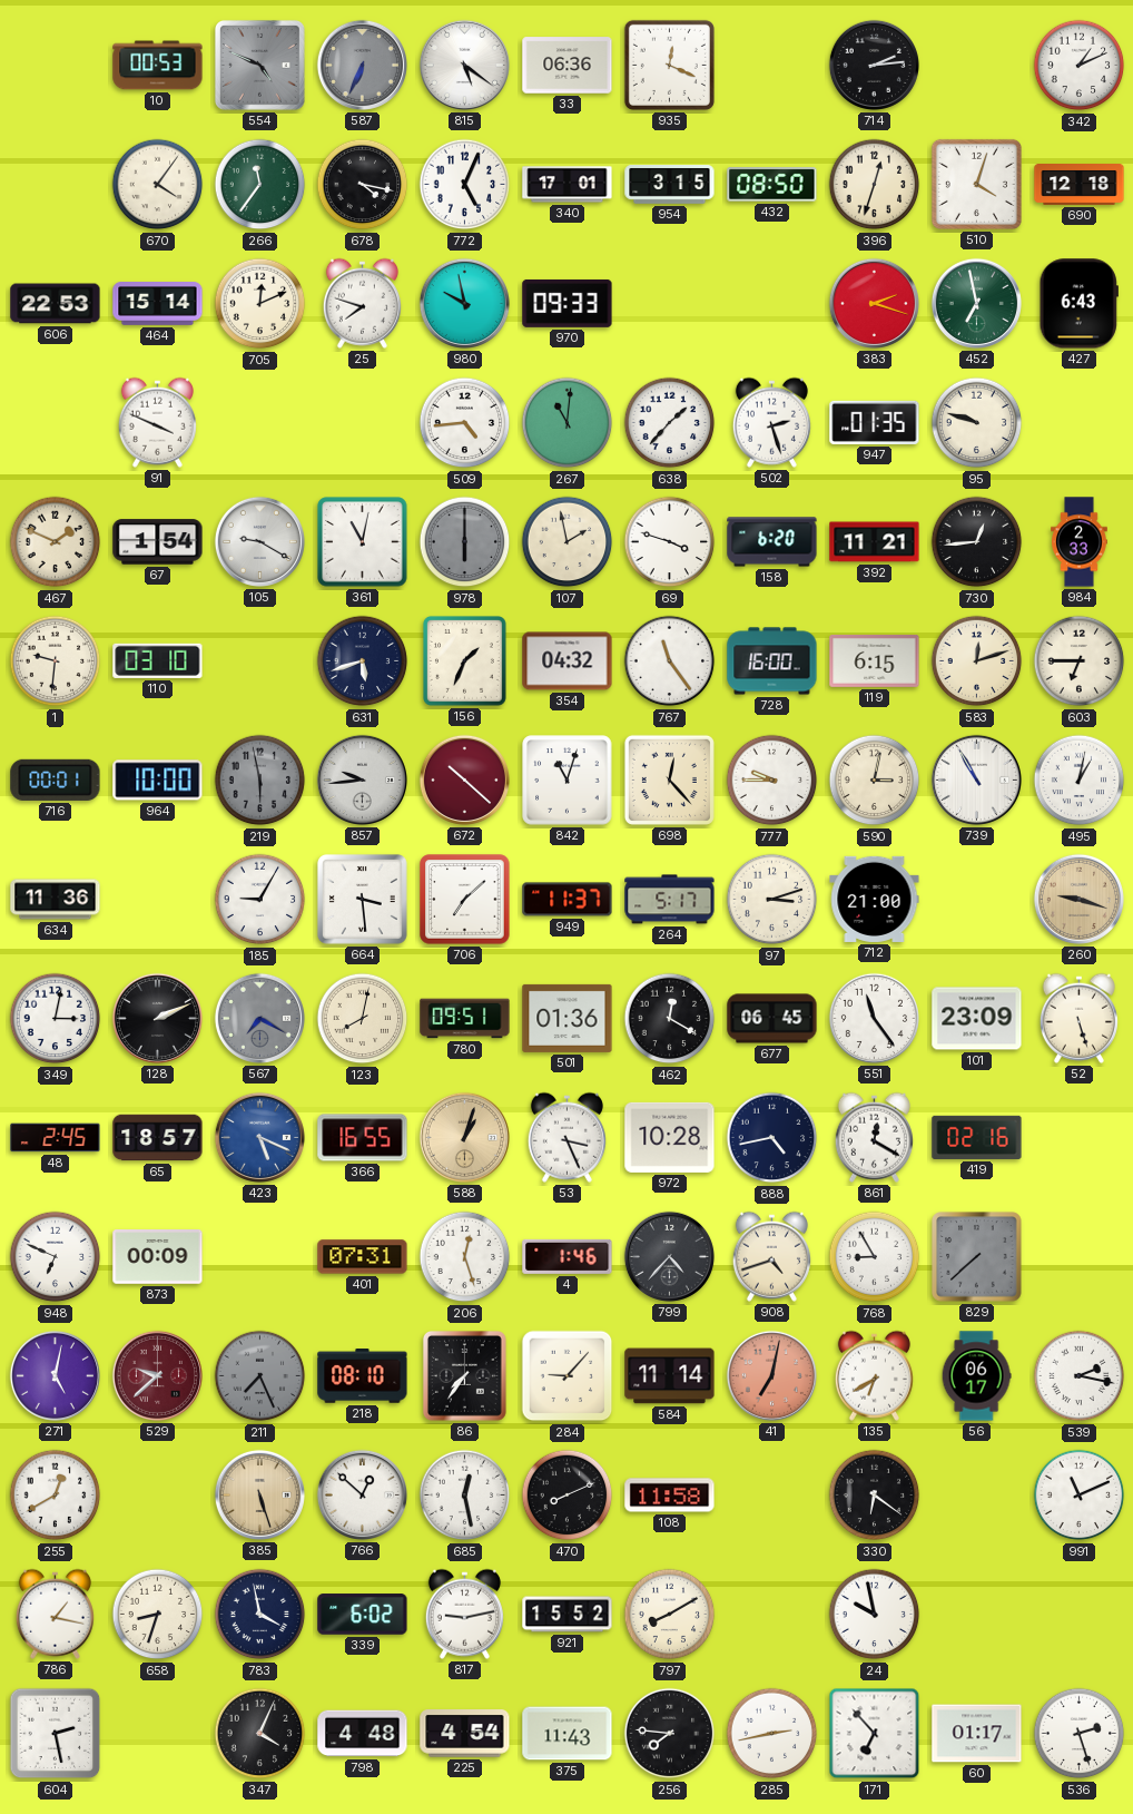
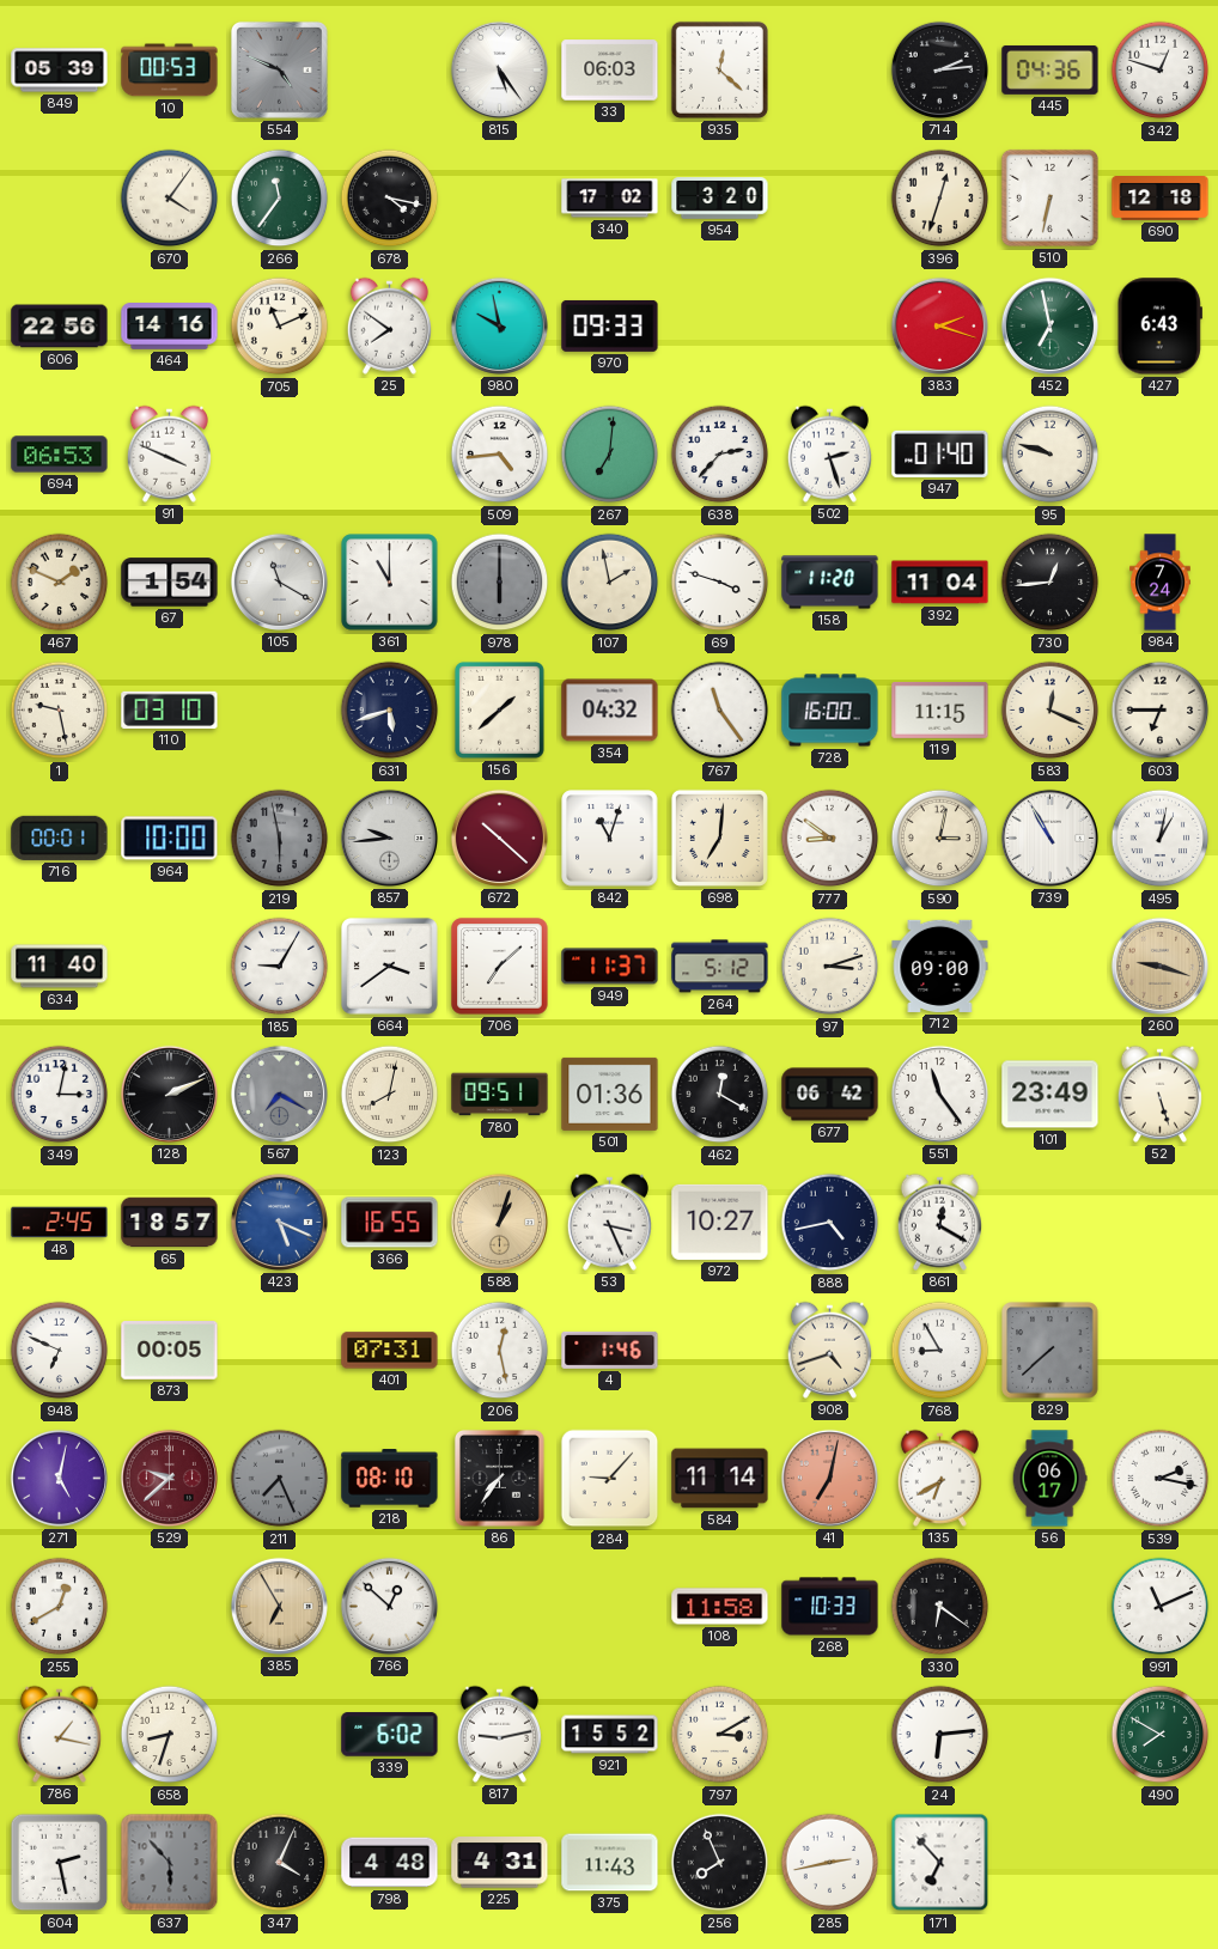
849: none -> 05:39
587: 6:34 -> none
815: 5:21 -> 5:24
33: 06:36 -> 06:03
935: 12:19 -> 12:22
445: none -> 04:36
342: 1:11 -> 12:48
772: 5:04 -> none
340: 17:01 -> 17:02
954: 3:15 -> 3:20
432: 08:50 -> none
510: 4:03 -> 6:32
606: 22:53 -> 22:56
464: 15:14 -> 14:16
705: 12:11 -> 11:11
25: 7:48 -> 7:51
694: none -> 06:53
267: 11:01 -> 7:01
638: 1:37 -> 2:37
947: 01:35 -> 01:40
105: 9:20 -> 11:20
361: 11:02 -> 11:00
158: 6:20 -> 11:20
392: 11:21 -> 11:04
984: 2:33 -> 7:24
1: 9:31 -> 9:28
156: 1:34 -> 1:38
119: 6:15 -> 11:15
583: 12:12 -> 12:19
698: 12:23 -> 7:01
777: 9:45 -> 8:51
634: 11:36 -> 11:40
664: 3:29 -> 3:39
264: 5:17 -> 5:12
712: 21:00 -> 09:00
677: 06:45 -> 06:42
101: 23:09 -> 23:49
972: 10:28 -> 10:27
419: 02:16 -> none
873: 00:09 -> 00:05
206: 12:27 -> 12:28
799: 4:37 -> none
385: 5:27 -> 6:55
685: 12:28 -> none
470: 8:11 -> none
268: none -> 10:33
783: 3:58 -> none
797: 8:10 -> 3:10
24: 9:58 -> 6:14
490: none -> 7:50
637: none -> 5:53
225: 4:54 -> 4:31
256: 7:46 -> 7:56
60: 01:17 -> none
536: 2:27 -> none
